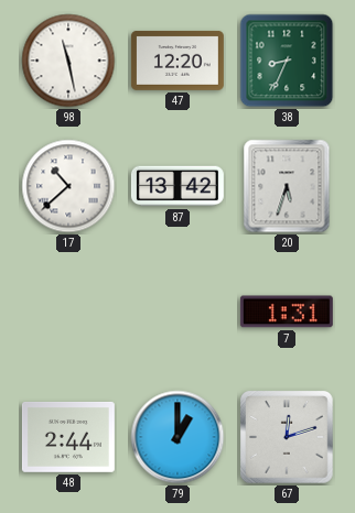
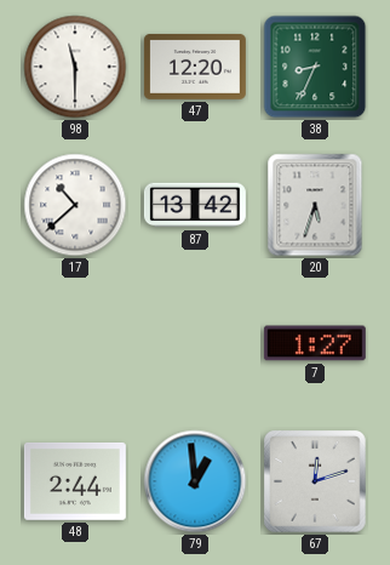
98: 11:28 -> 11:30
7: 1:31 -> 1:27
79: 1:00 -> 12:59
